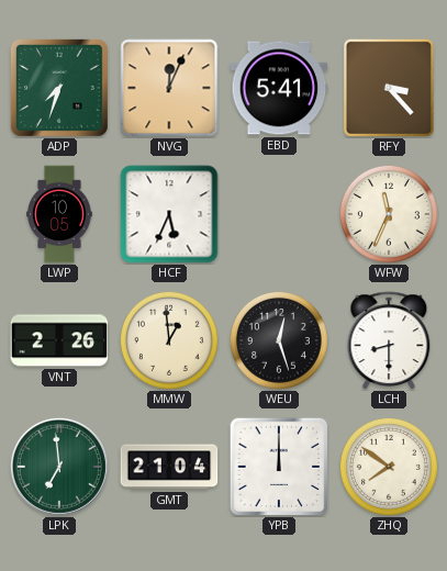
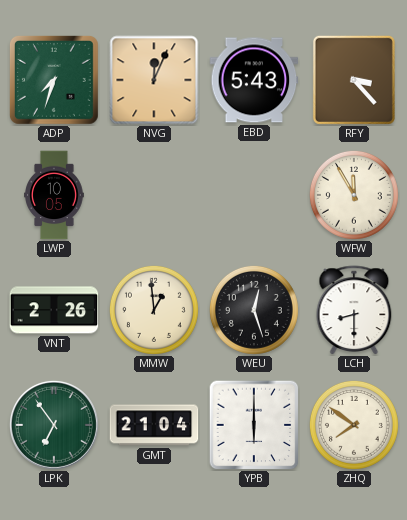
EBD: 5:41 -> 5:43
HCF: 5:34 -> none
WFW: 11:34 -> 11:55
LPK: 6:59 -> 6:54
YPB: 12:00 -> 6:00
